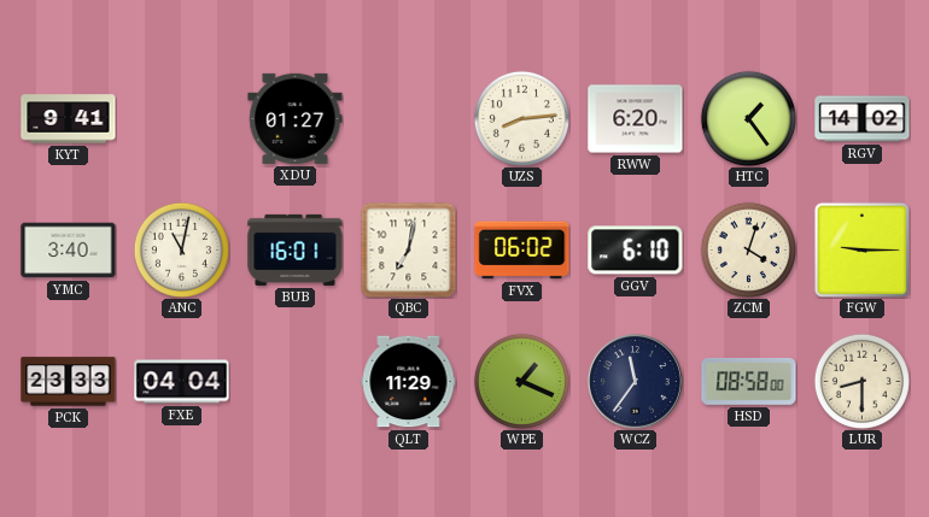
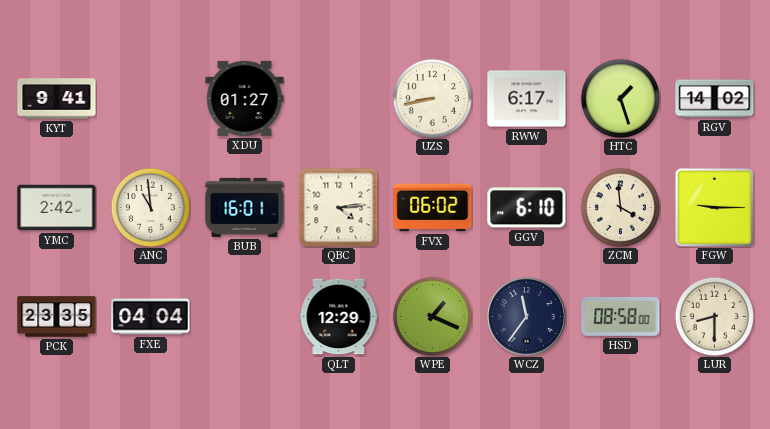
UZS: 8:14 -> 8:43
RWW: 6:20 -> 6:17
HTC: 1:24 -> 1:27
YMC: 3:40 -> 2:42
ANC: 11:02 -> 10:59
QBC: 7:02 -> 4:14
ZCM: 4:03 -> 3:59
PCK: 23:33 -> 23:35
QLT: 11:29 -> 12:29
